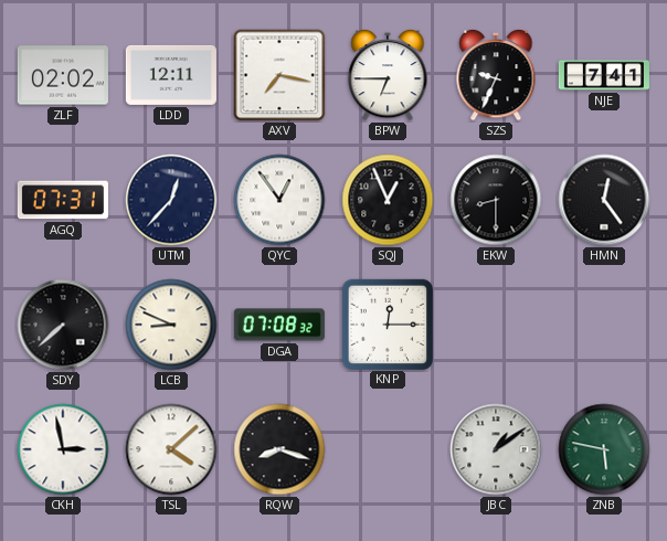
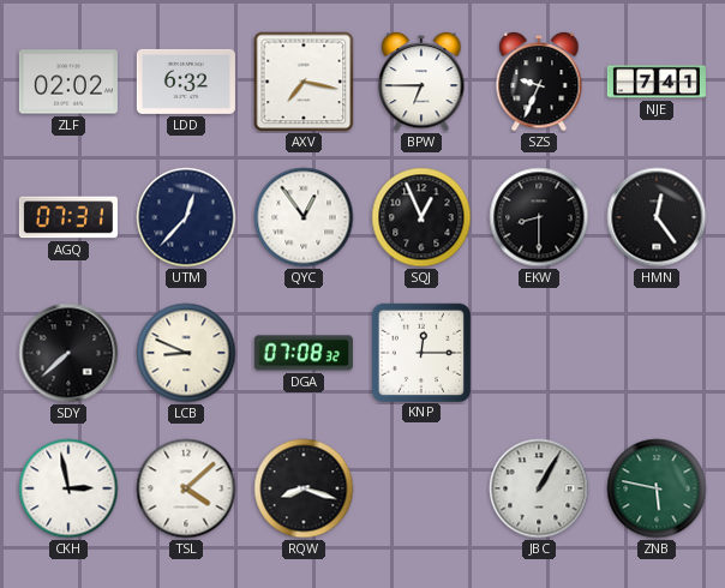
LDD: 12:11 -> 6:32
JBC: 1:09 -> 1:05
